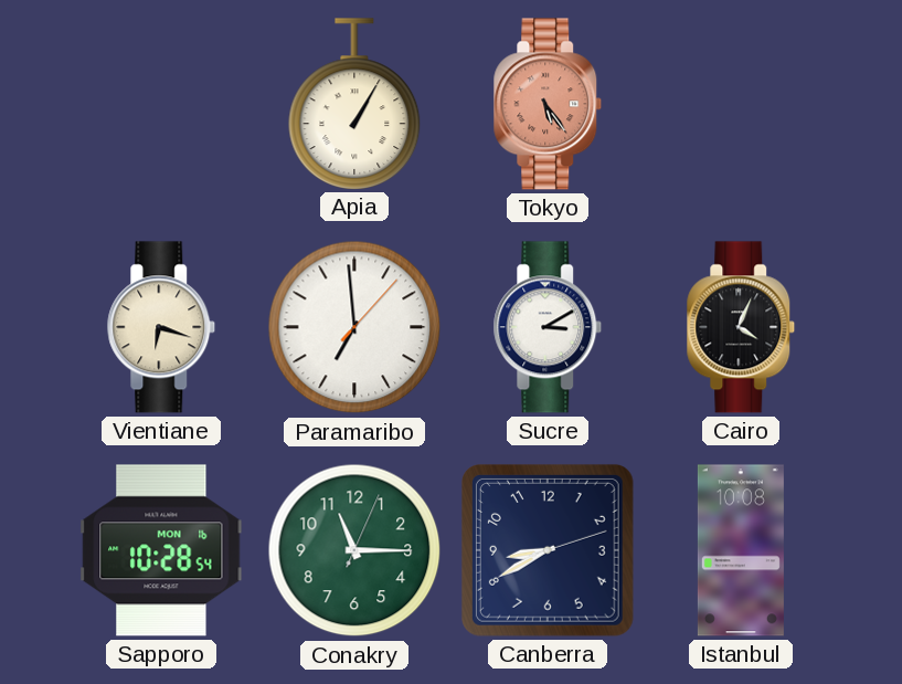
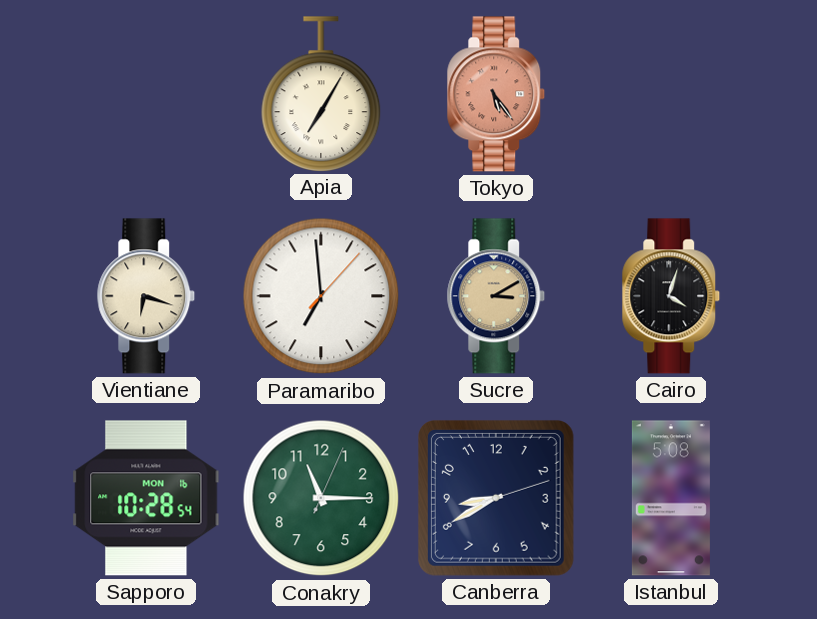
Apia: 1:05 -> 7:05
Sucre dial: white -> champagne
Cairo: 4:04 -> 4:03
Istanbul: 10:08 -> 5:08
